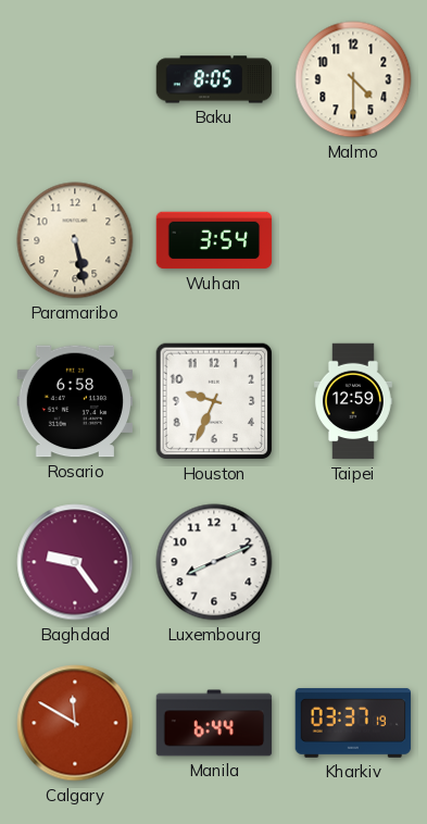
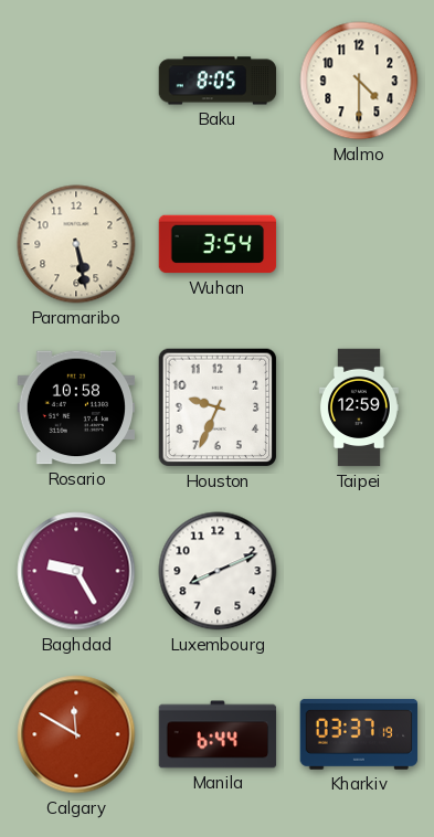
Rosario: 6:58 -> 10:58
Baghdad: 9:24 -> 9:25
